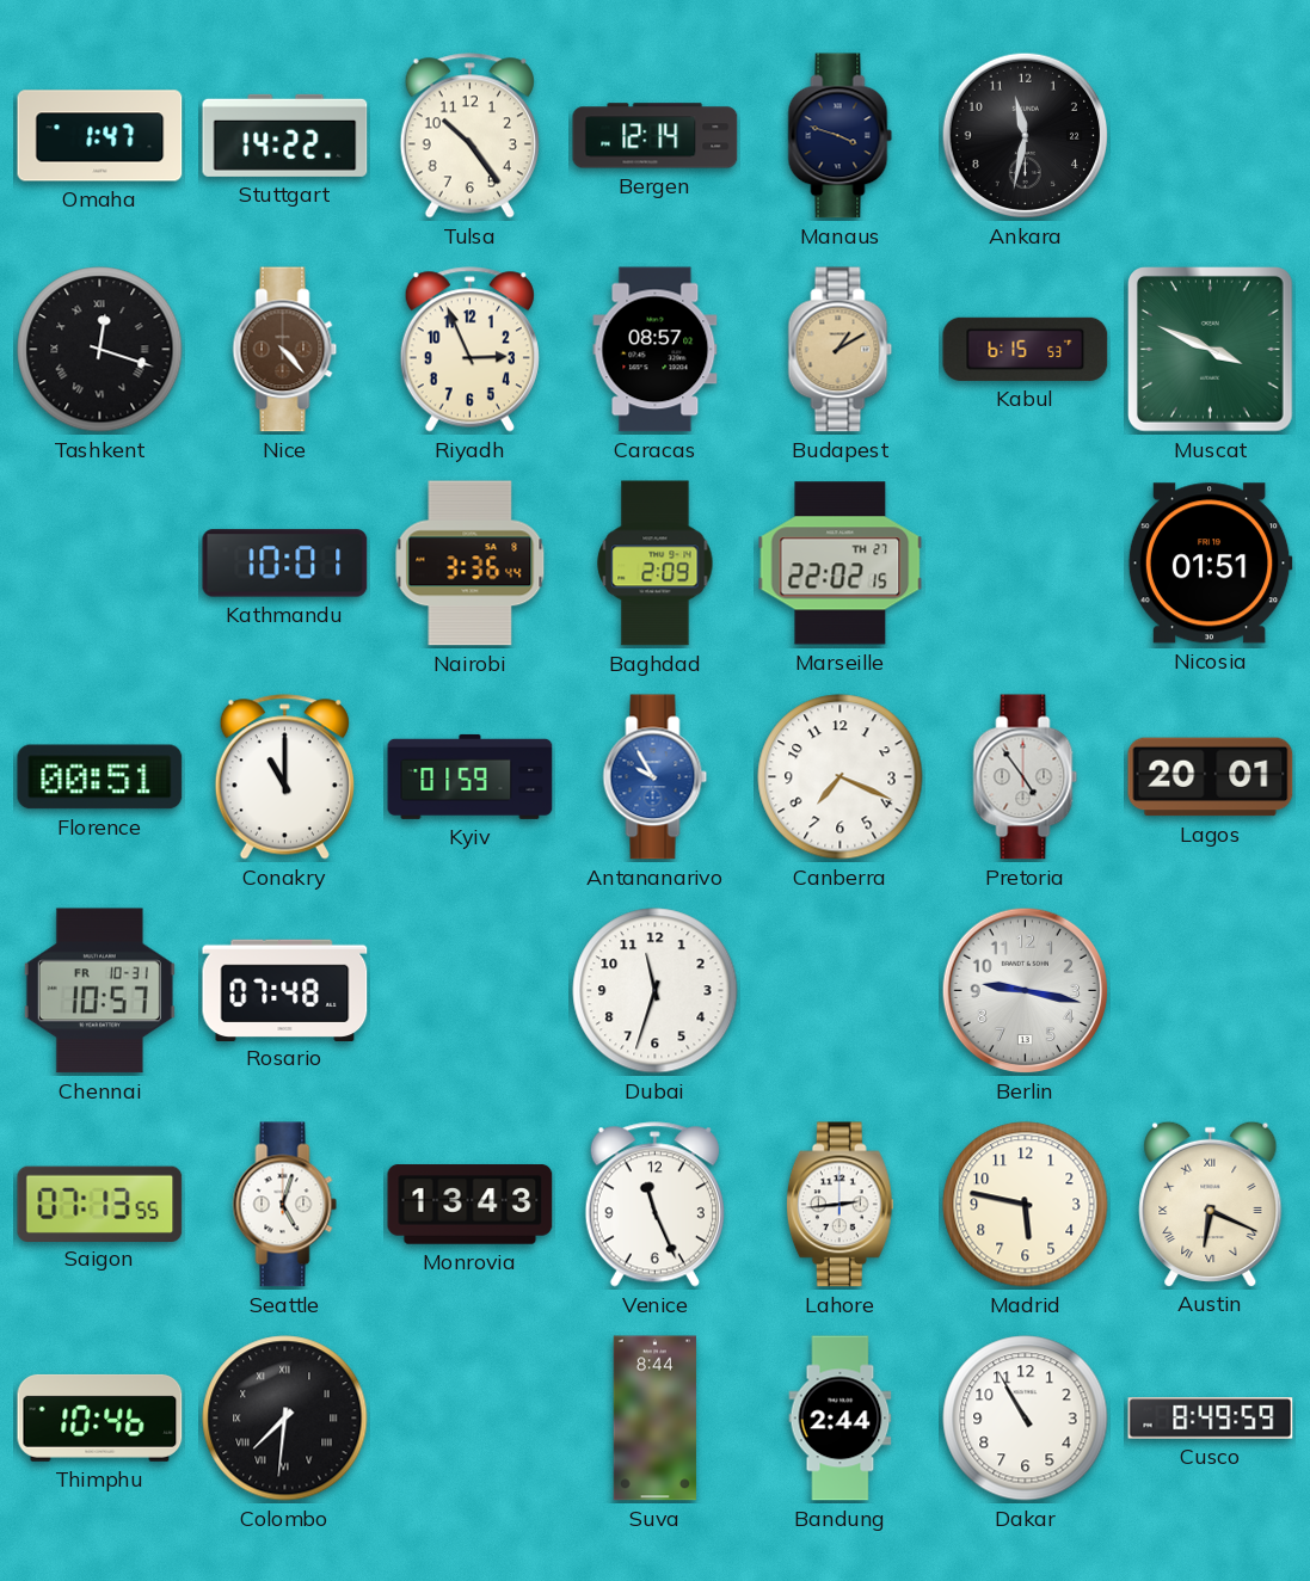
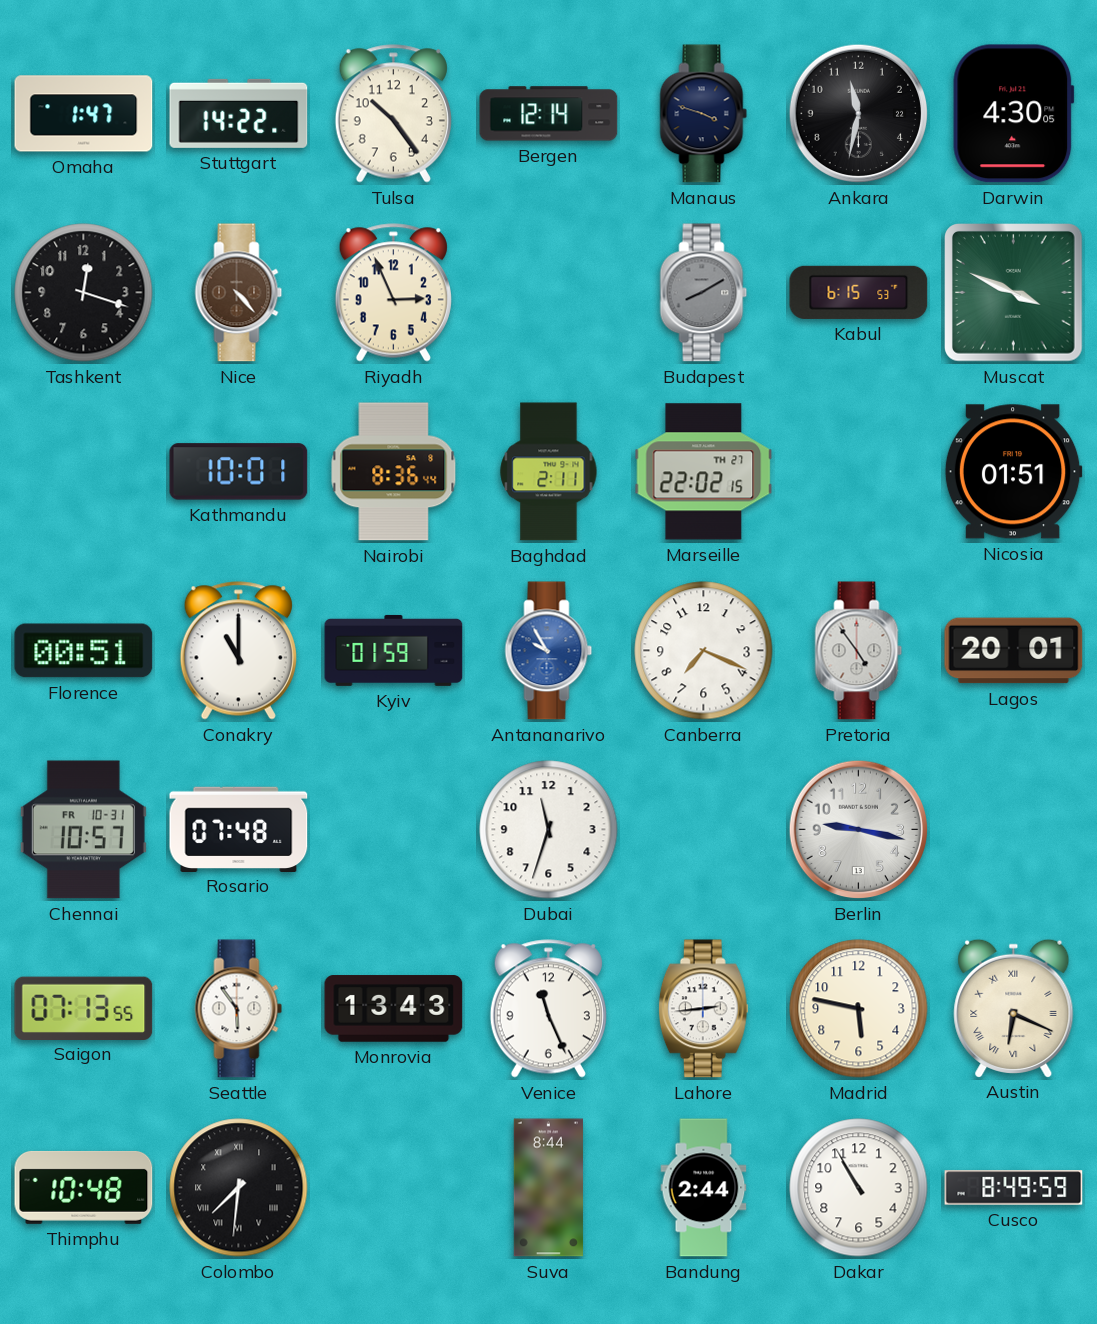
Darwin: none -> 4:30
Tashkent numerals: Roman -> Arabic
Caracas: 08:57 -> none
Budapest: 1:10 -> 8:10
Budapest dial: champagne -> grey
Nairobi: 3:36 -> 8:36
Baghdad: 2:09 -> 2:11
Seattle: 5:03 -> 5:54
Thimphu: 10:46 -> 10:48
